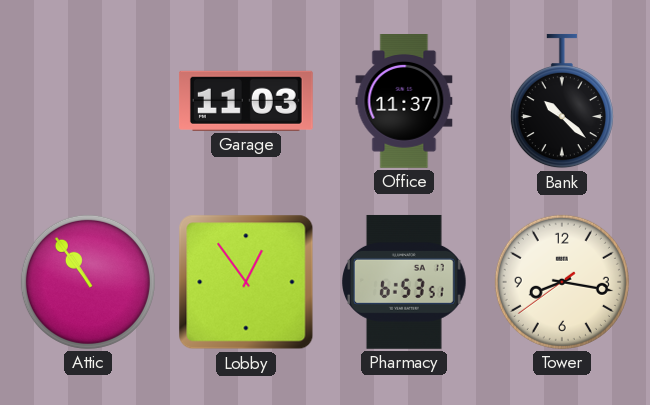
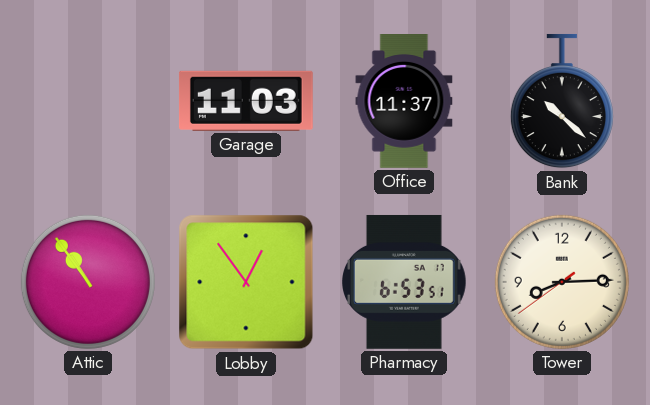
Tower: 8:16 -> 8:14
